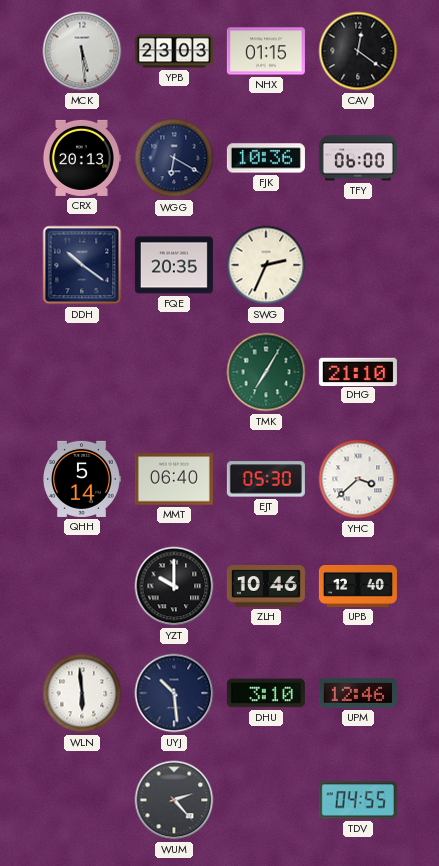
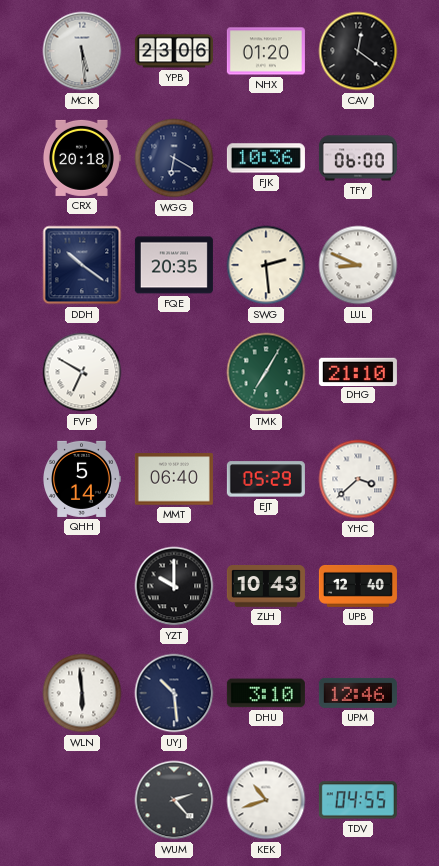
YPB: 23:03 -> 23:06
NHX: 01:15 -> 01:20
CRX: 20:13 -> 20:18
SWG: 2:34 -> 2:29
LUL: none -> 8:49
FVP: none -> 6:50
EJT: 05:30 -> 05:29
ZLH: 10:46 -> 10:43
KEK: none -> 10:42
